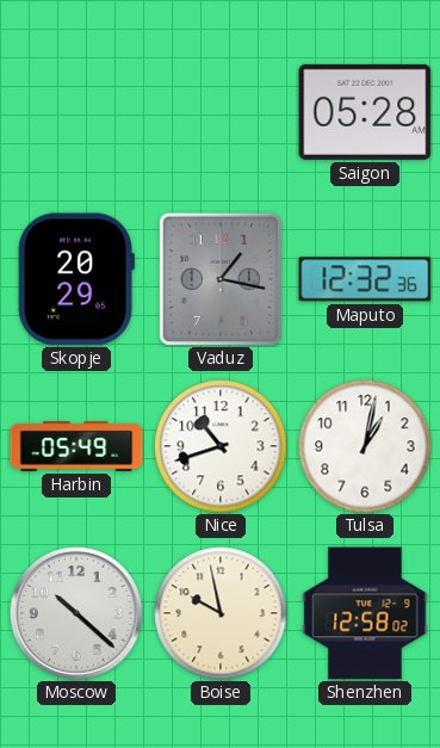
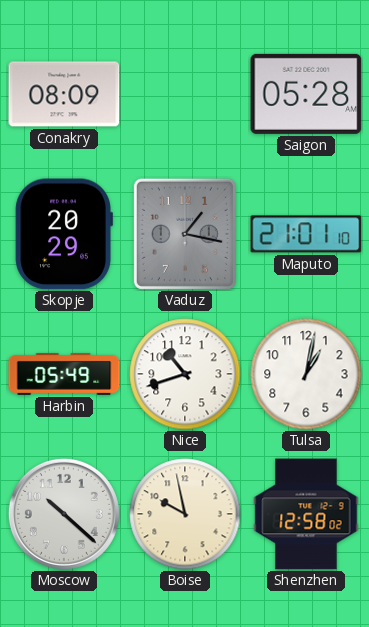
Conakry: none -> 08:09
Maputo: 12:32 -> 21:01
